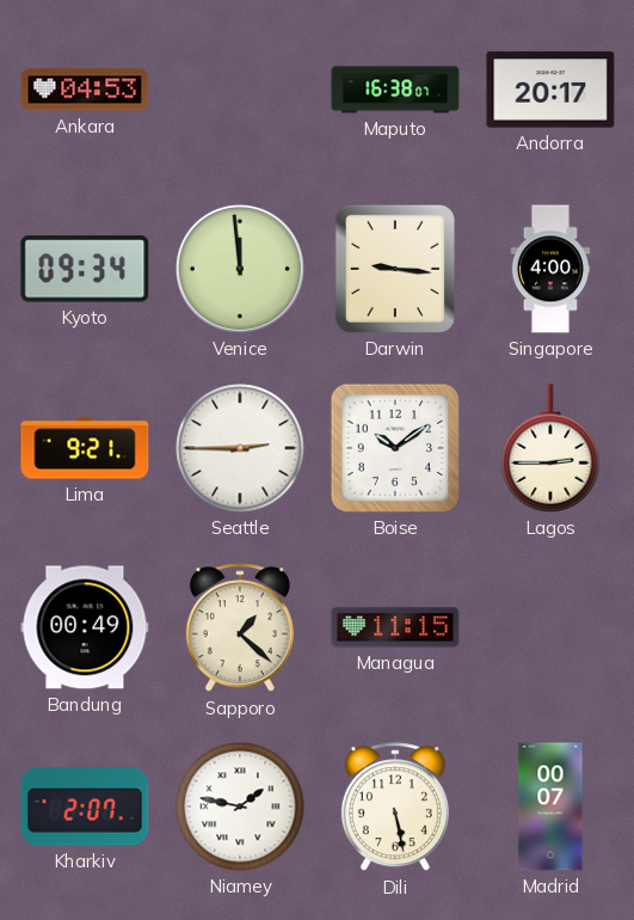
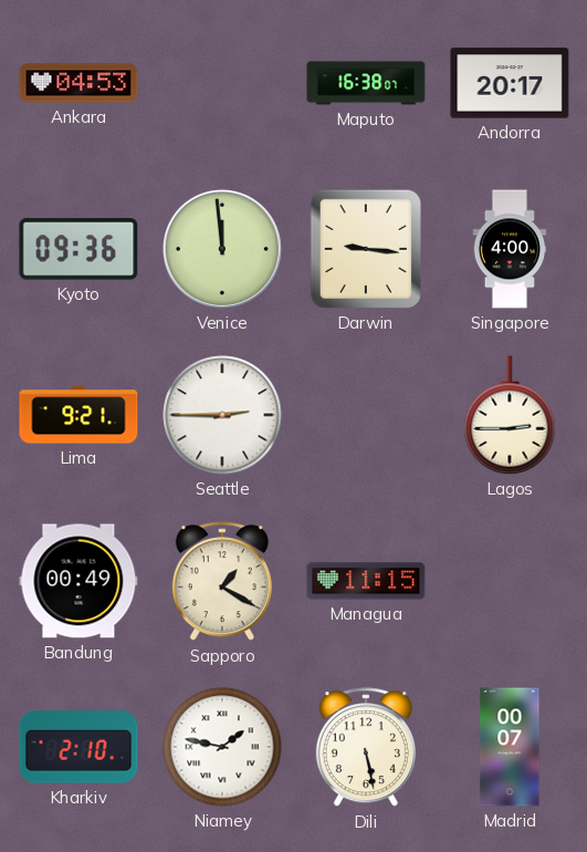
Kyoto: 09:34 -> 09:36
Boise: 10:09 -> none
Sapporo: 1:22 -> 1:20
Kharkiv: 2:07 -> 2:10
